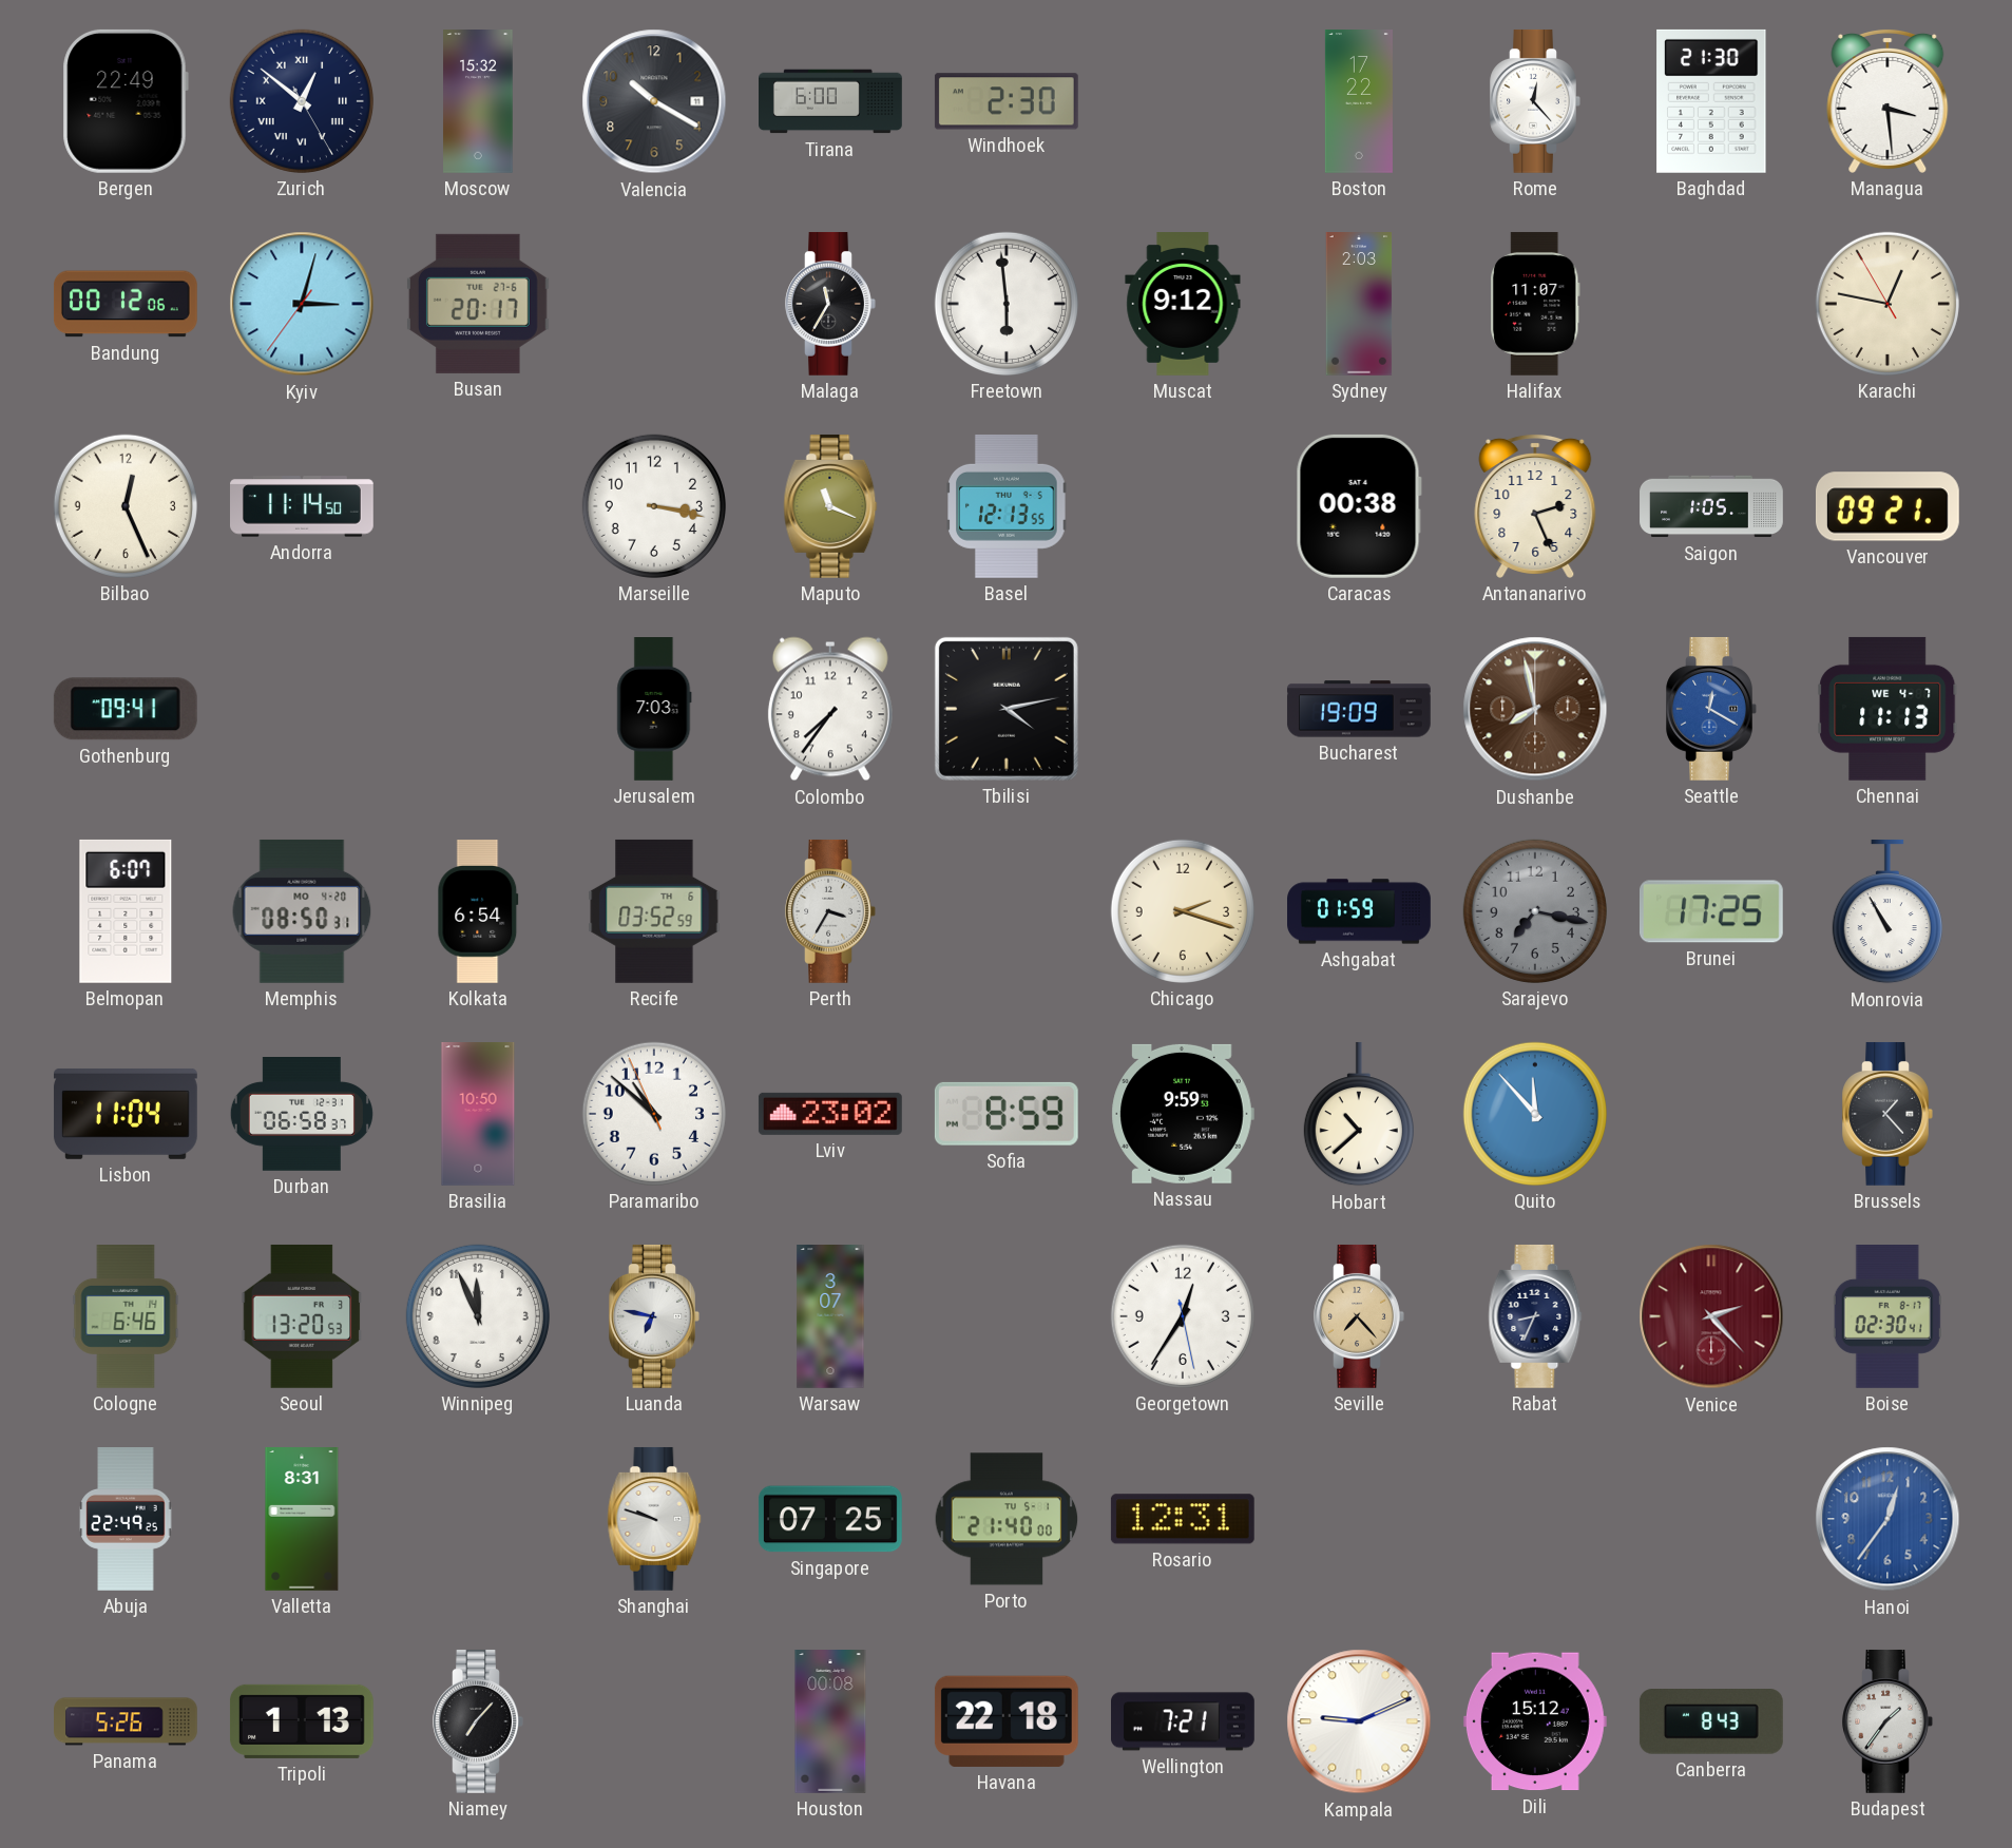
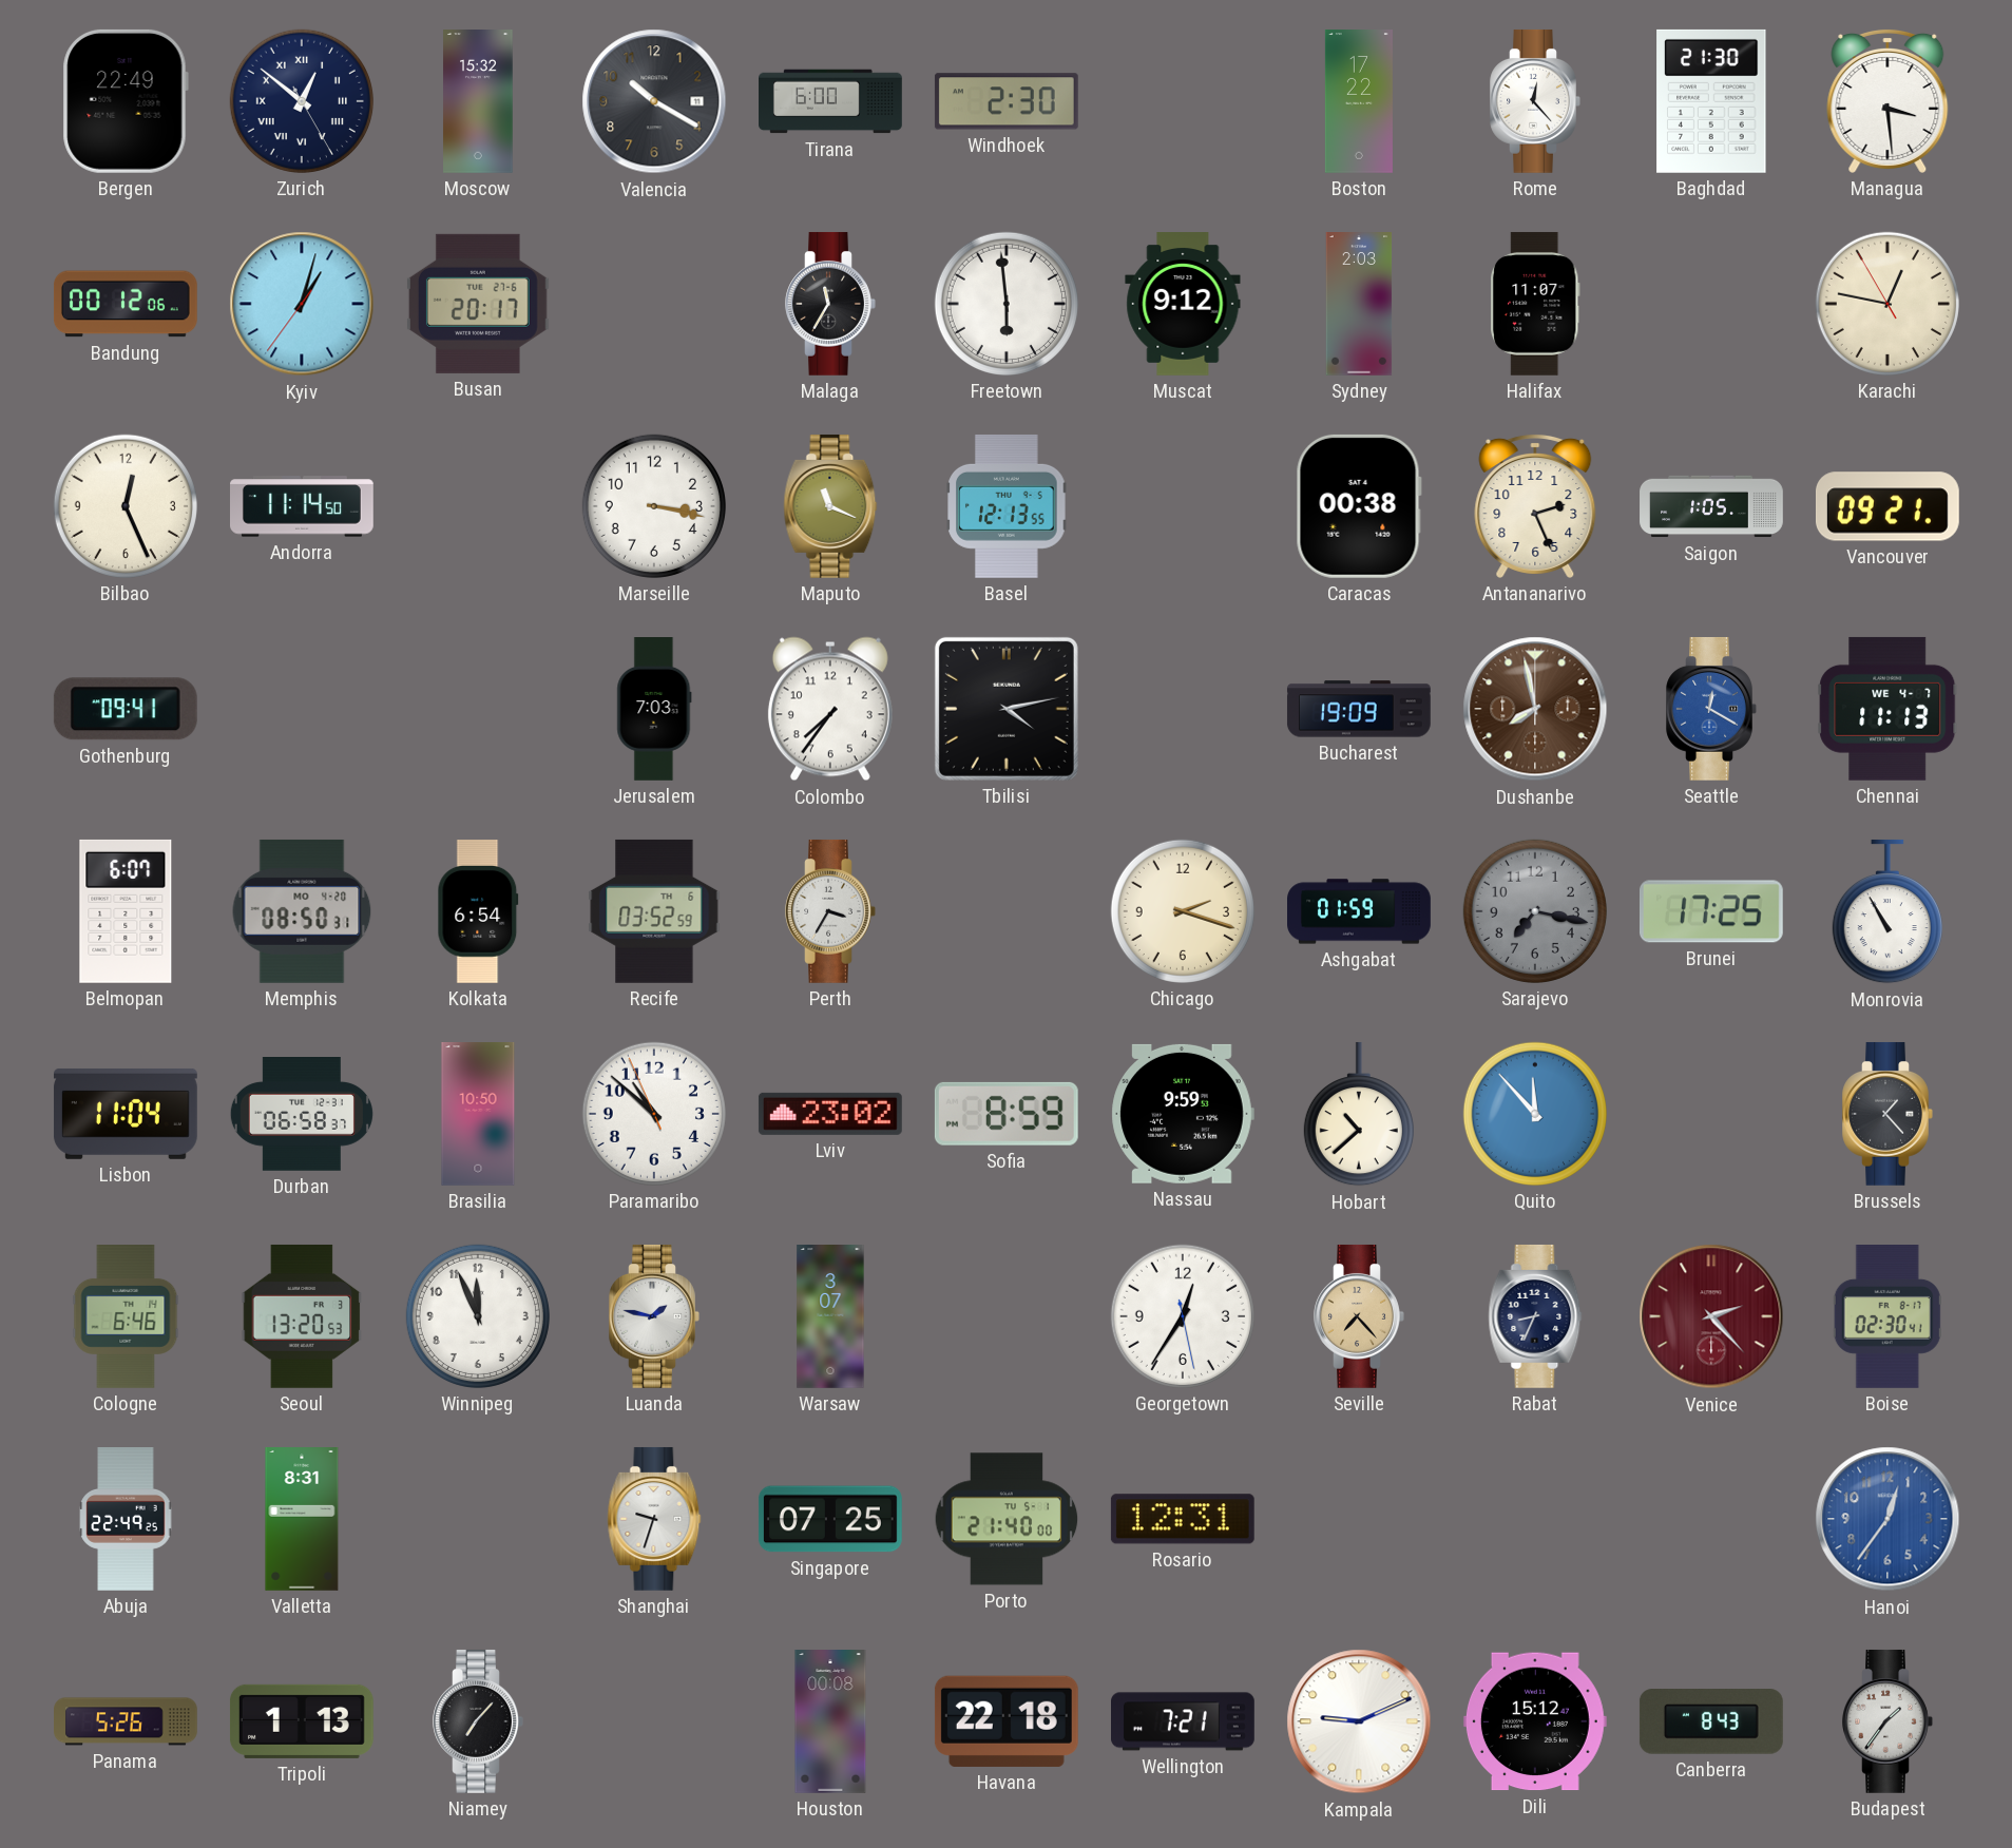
Kyiv: 3:02 -> 1:02
Luanda: 6:47 -> 1:47
Shanghai: 9:48 -> 9:33
